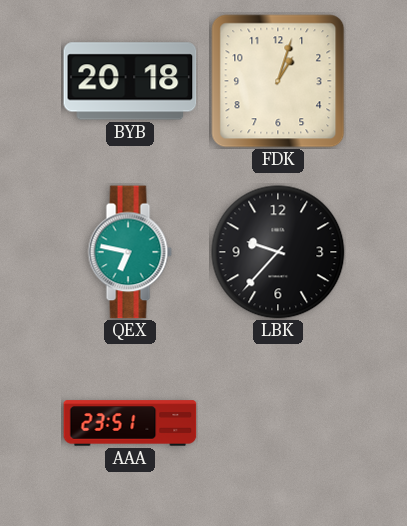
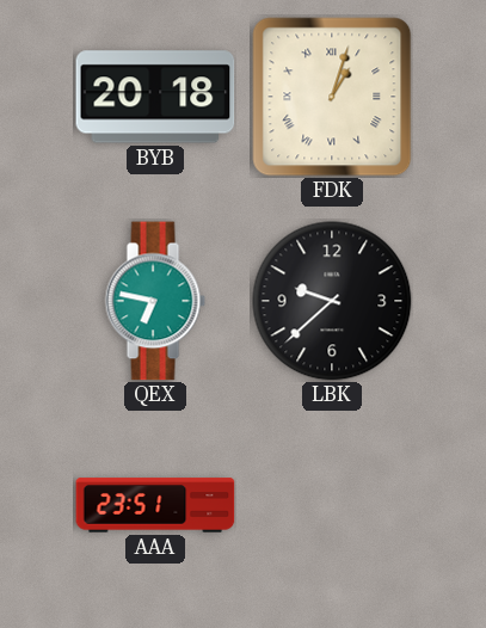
FDK numerals: Arabic -> Roman
LBK: 9:37 -> 9:38
